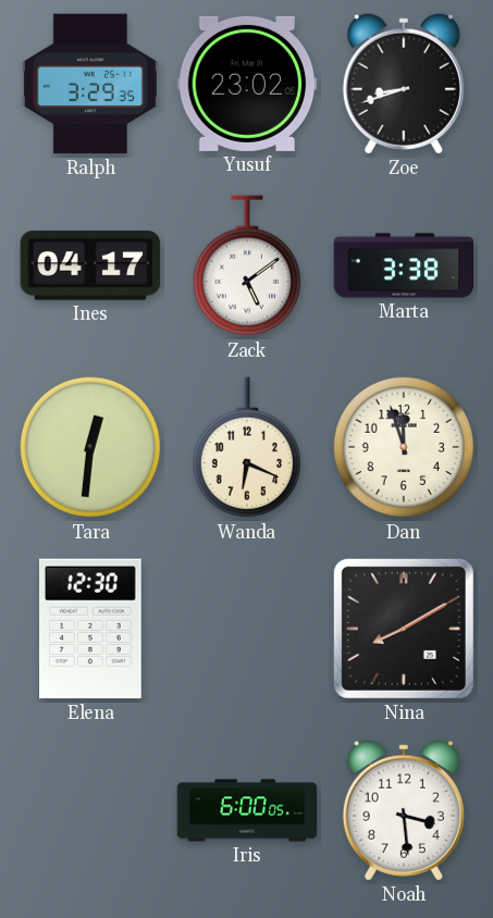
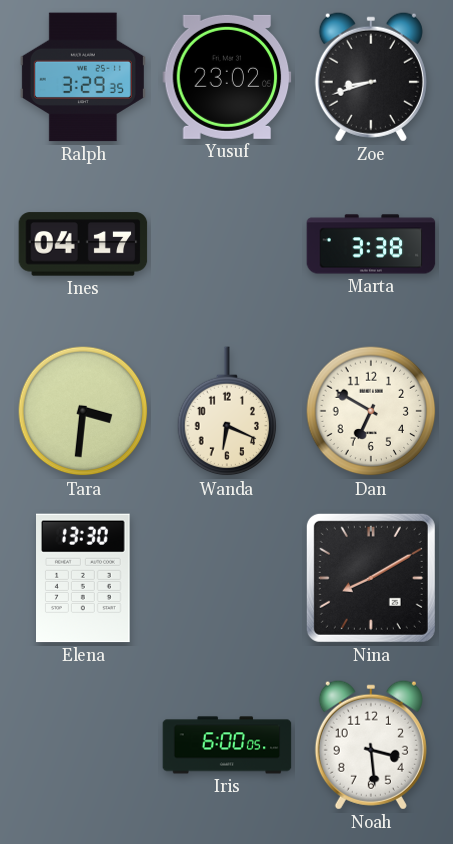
Zack: 5:09 -> none
Tara: 12:31 -> 3:31
Dan: 11:57 -> 6:50
Elena: 12:30 -> 13:30
